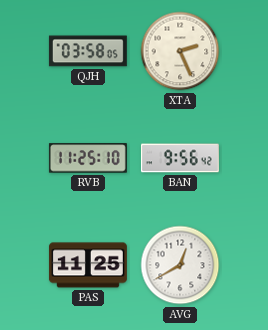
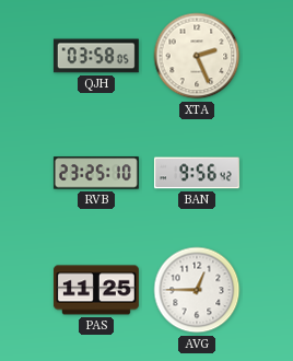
RVB: 11:25 -> 23:25
AVG: 12:40 -> 12:45
